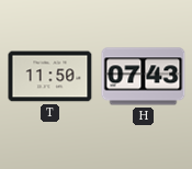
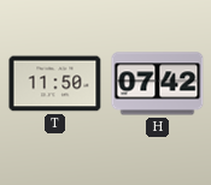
H: 07:43 -> 07:42
